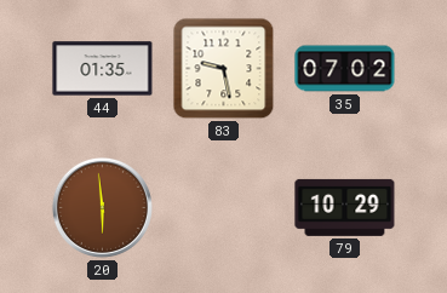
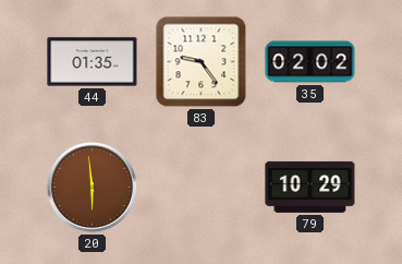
83: 9:28 -> 9:24
35: 07:02 -> 02:02
